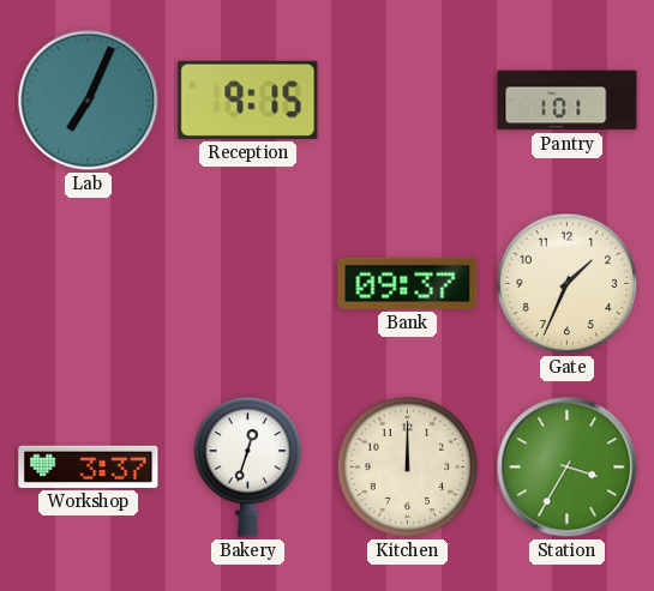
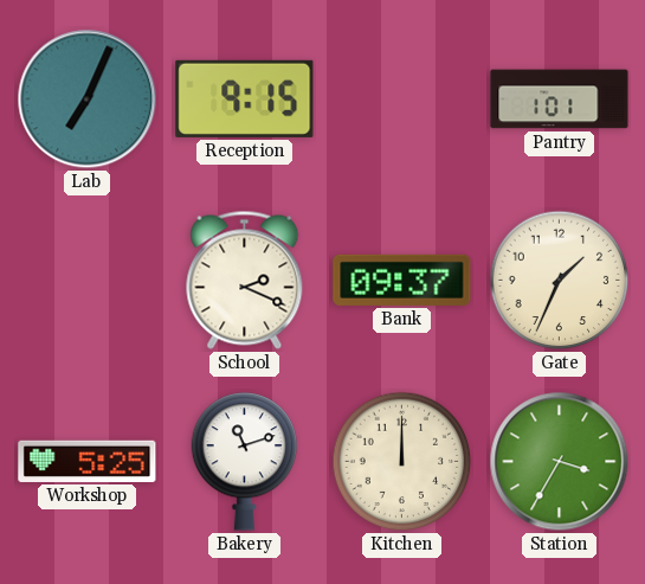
School: none -> 2:19
Workshop: 3:37 -> 5:25
Bakery: 12:33 -> 11:12
